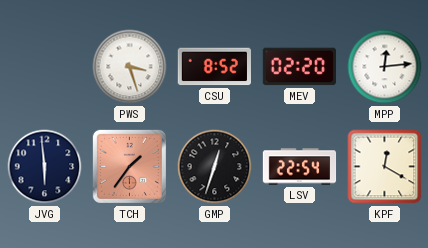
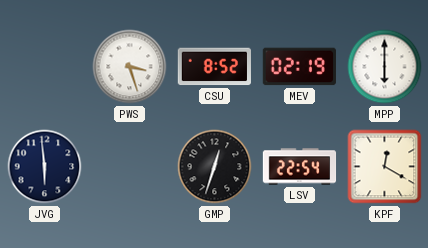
MEV: 02:20 -> 02:19
MPP: 12:14 -> 6:00
TCH: 1:36 -> none
